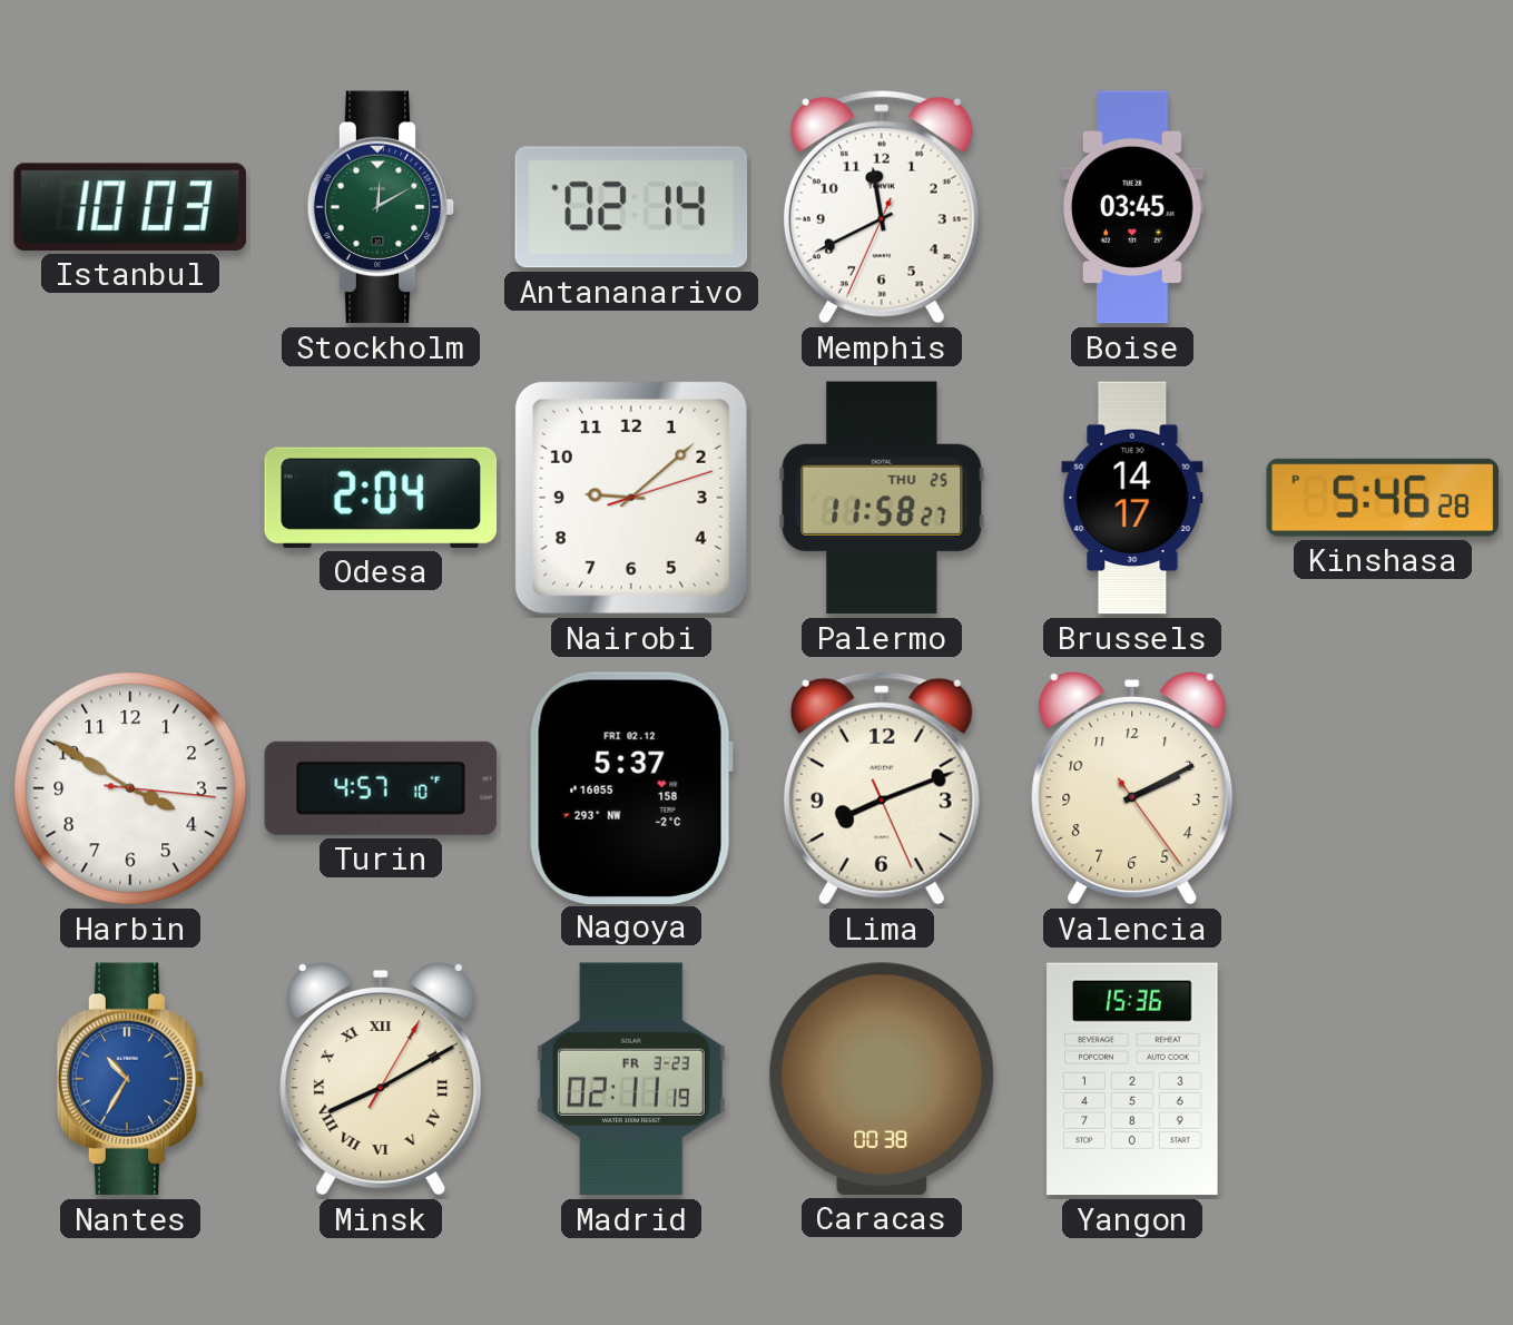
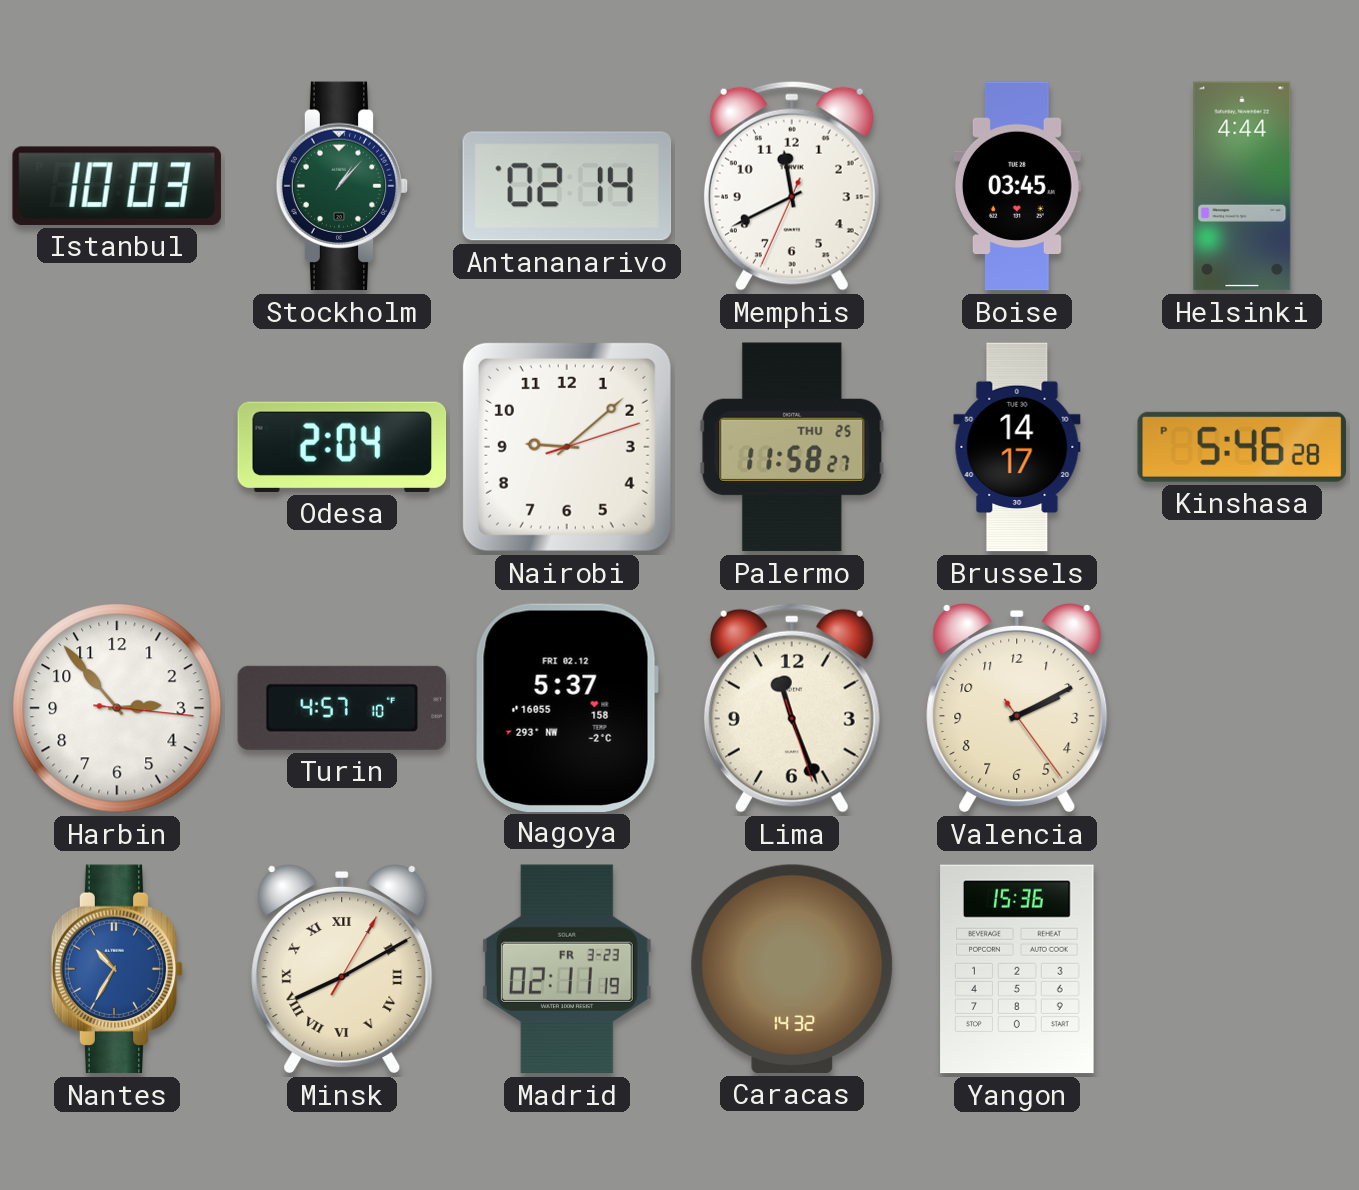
Stockholm: 12:10 -> 1:07
Helsinki: none -> 4:44
Harbin: 3:50 -> 2:53
Lima: 8:11 -> 11:26
Caracas: 00:38 -> 14:32
